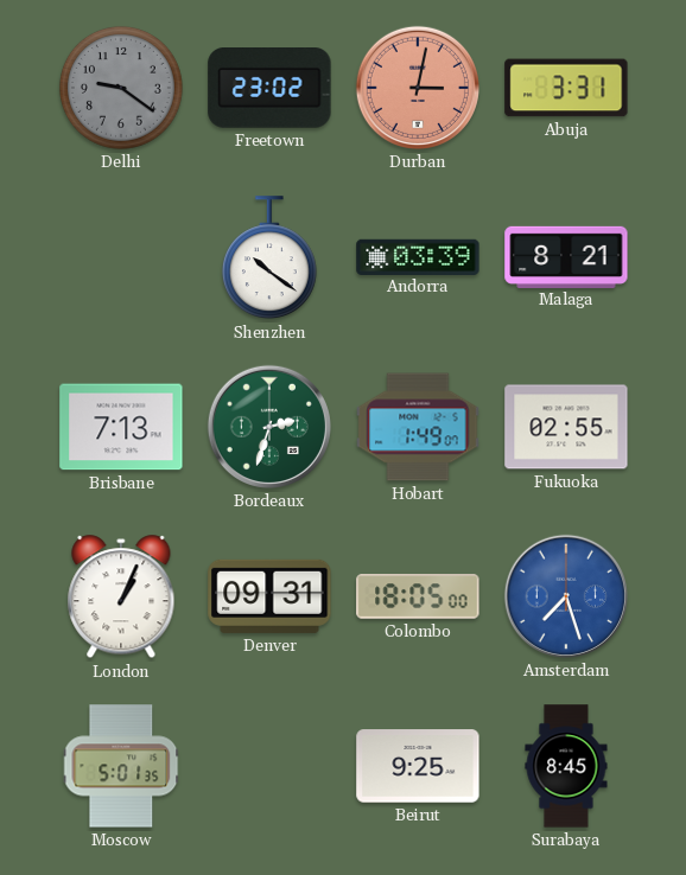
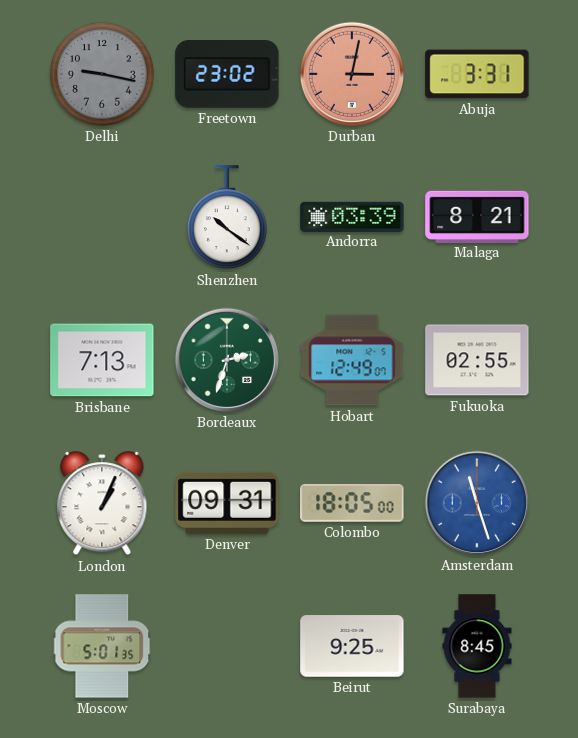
Delhi: 9:21 -> 9:17
Hobart: 1:49 -> 12:49
Amsterdam: 7:27 -> 11:27
